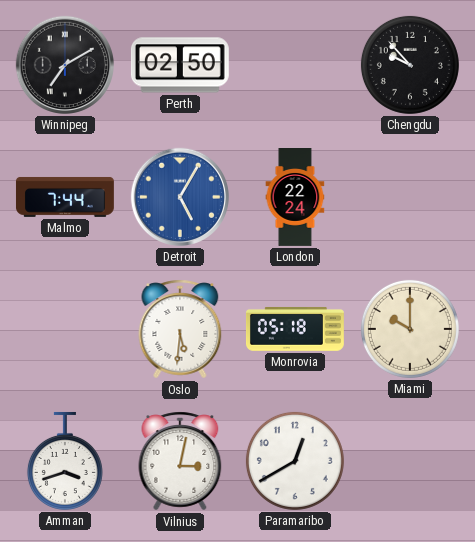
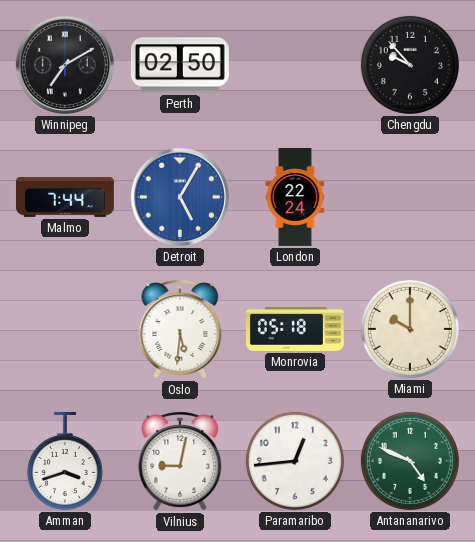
Vilnius: 3:02 -> 9:02
Paramaribo: 12:40 -> 12:44
Antananarivo: none -> 4:49
